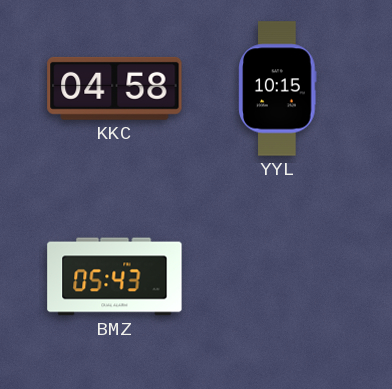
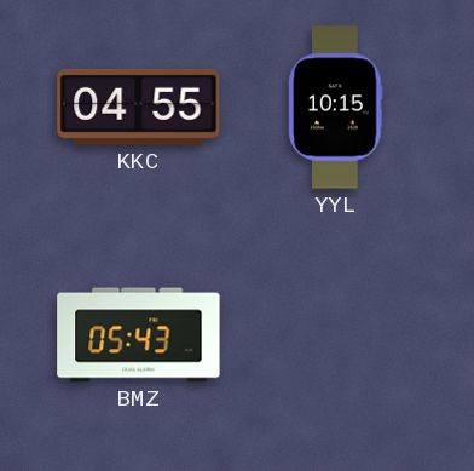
KKC: 04:58 -> 04:55
